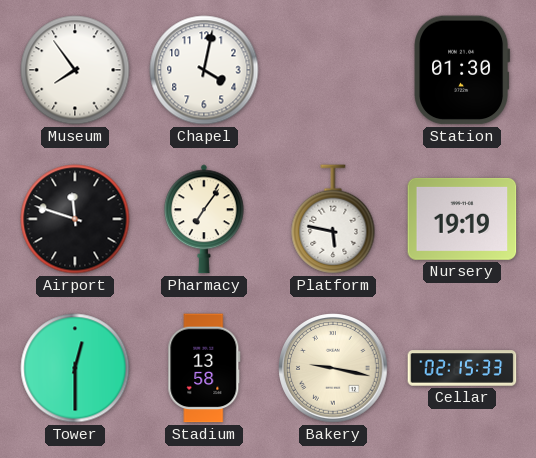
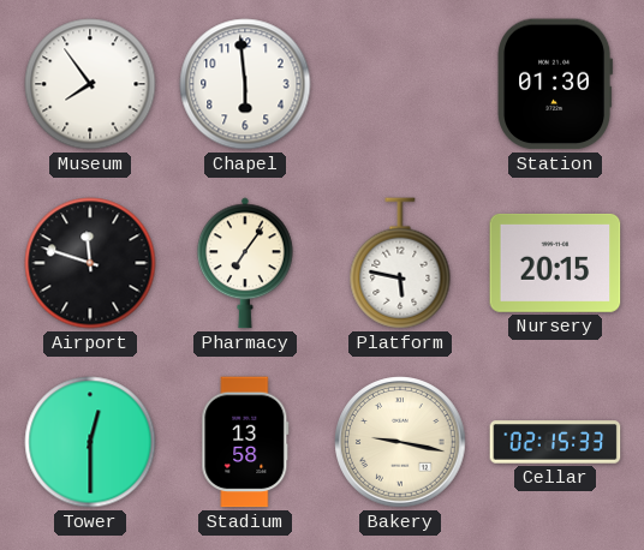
Chapel: 4:02 -> 5:59
Nursery: 19:19 -> 20:15
